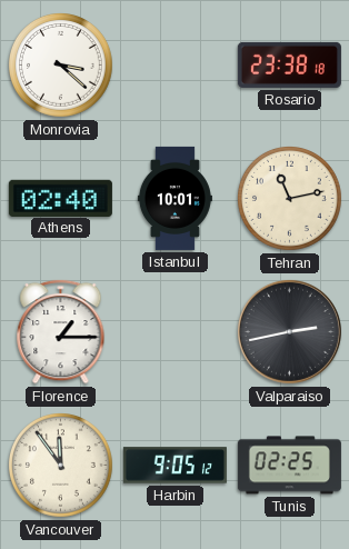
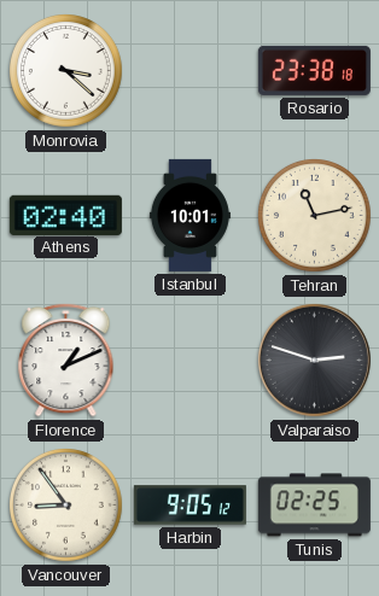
Florence: 1:15 -> 1:11
Valparaiso: 2:43 -> 2:48
Vancouver: 11:54 -> 8:54
